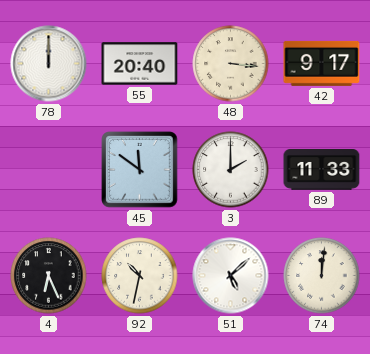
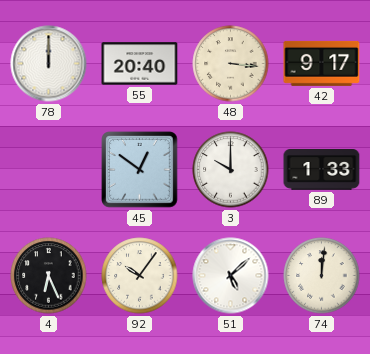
45: 11:51 -> 12:51
3: 2:00 -> 10:00
89: 11:33 -> 1:33
92: 10:32 -> 10:06
